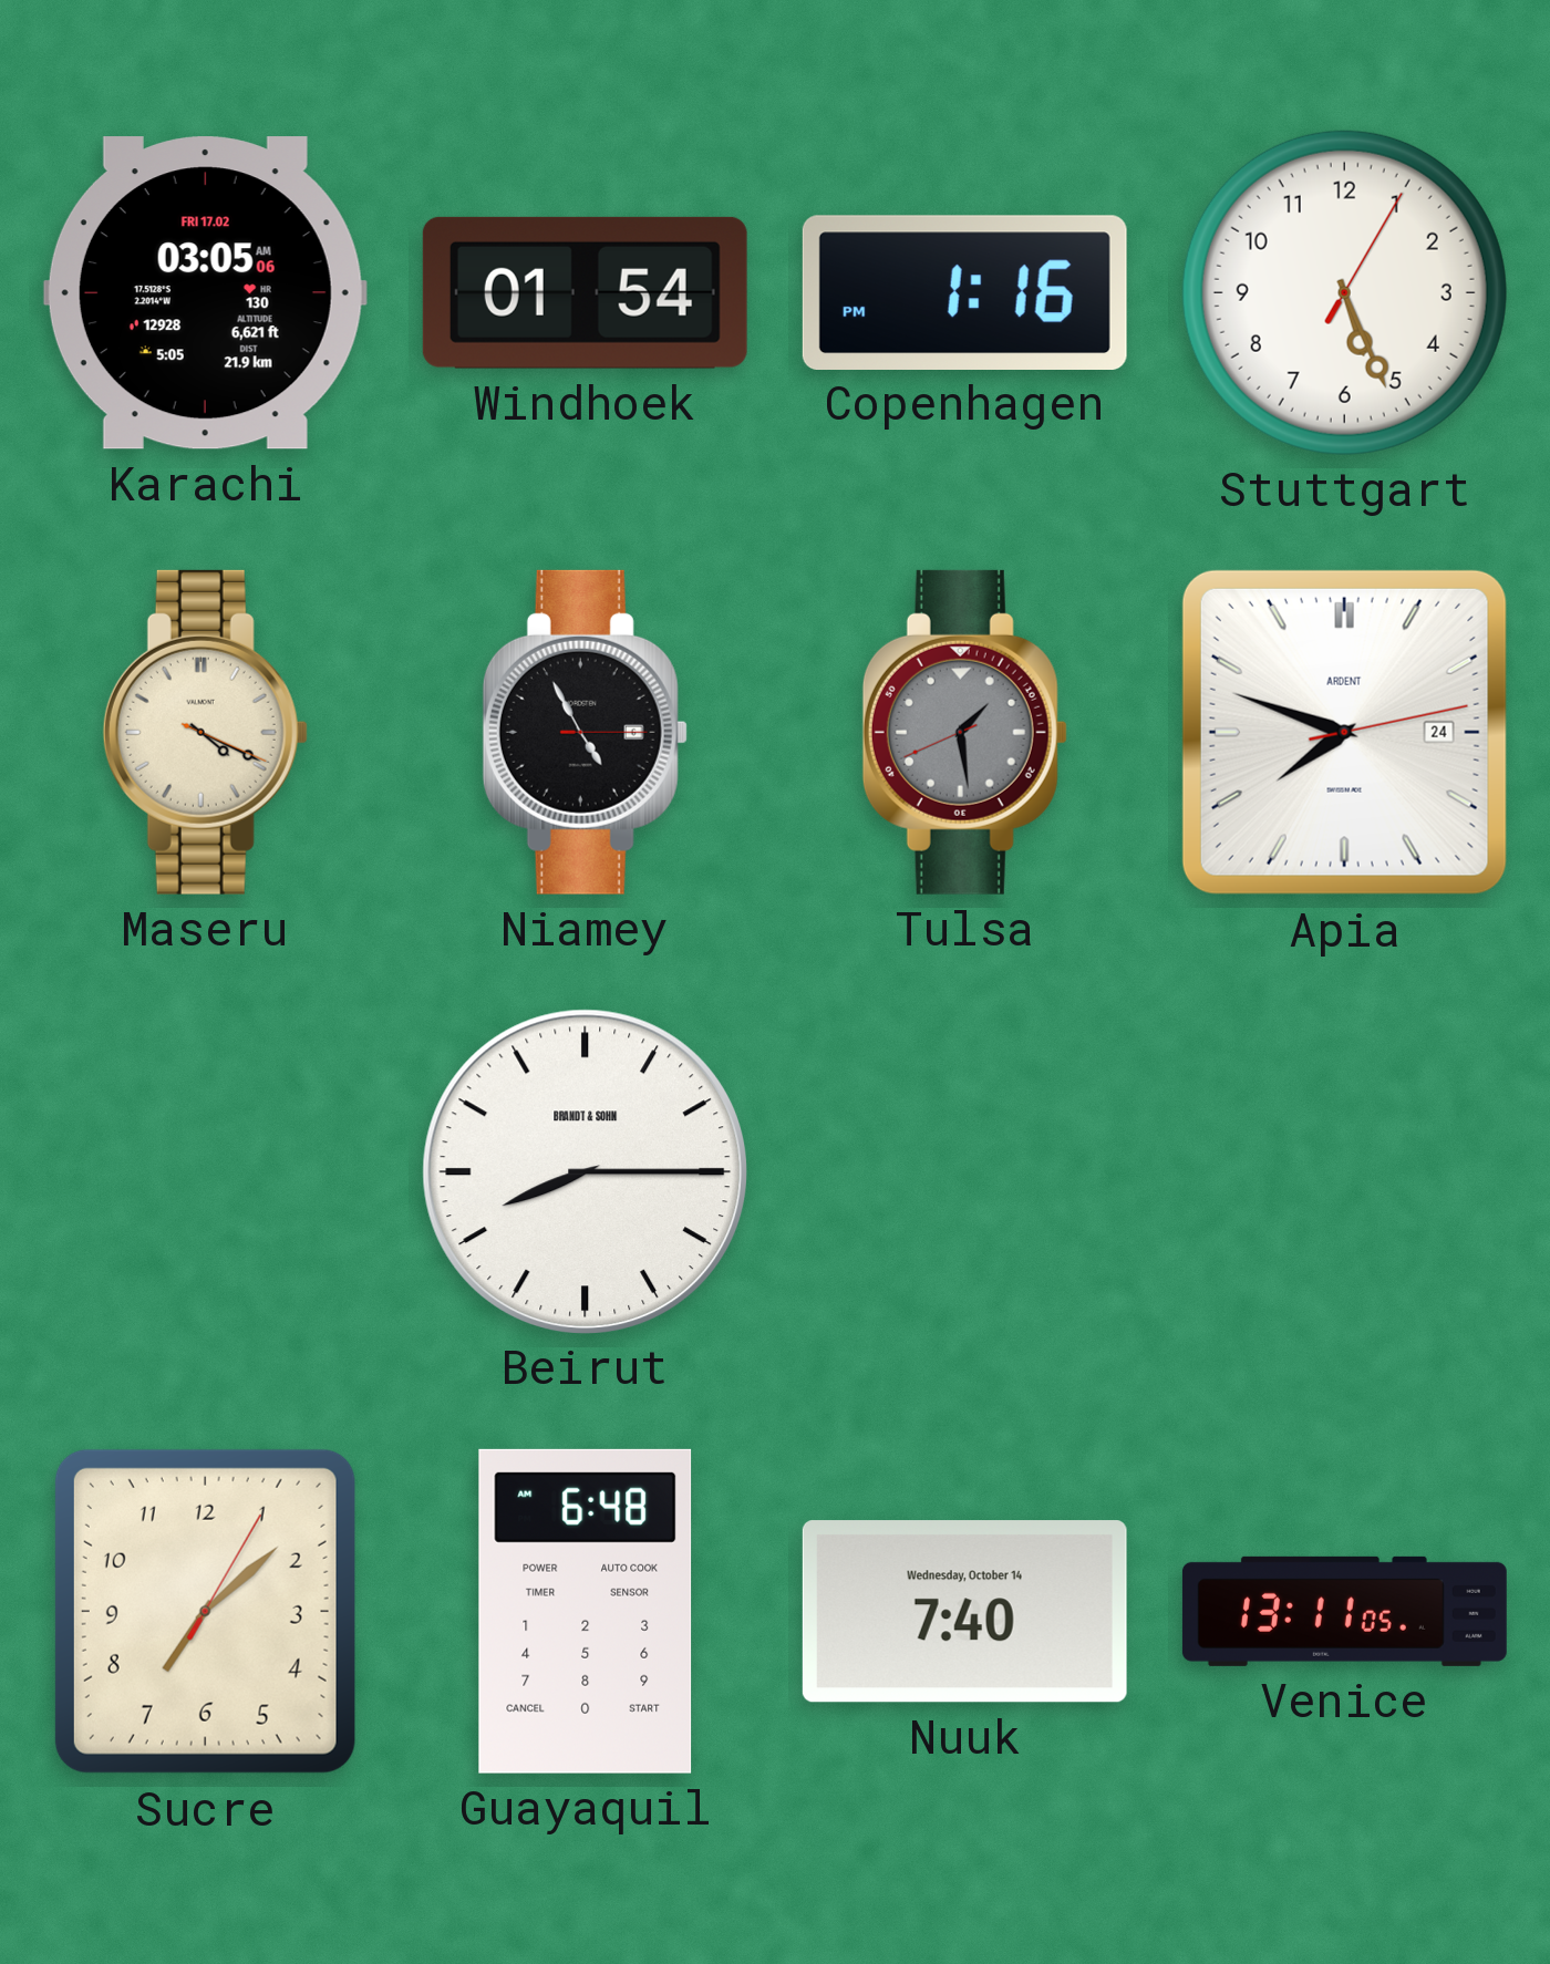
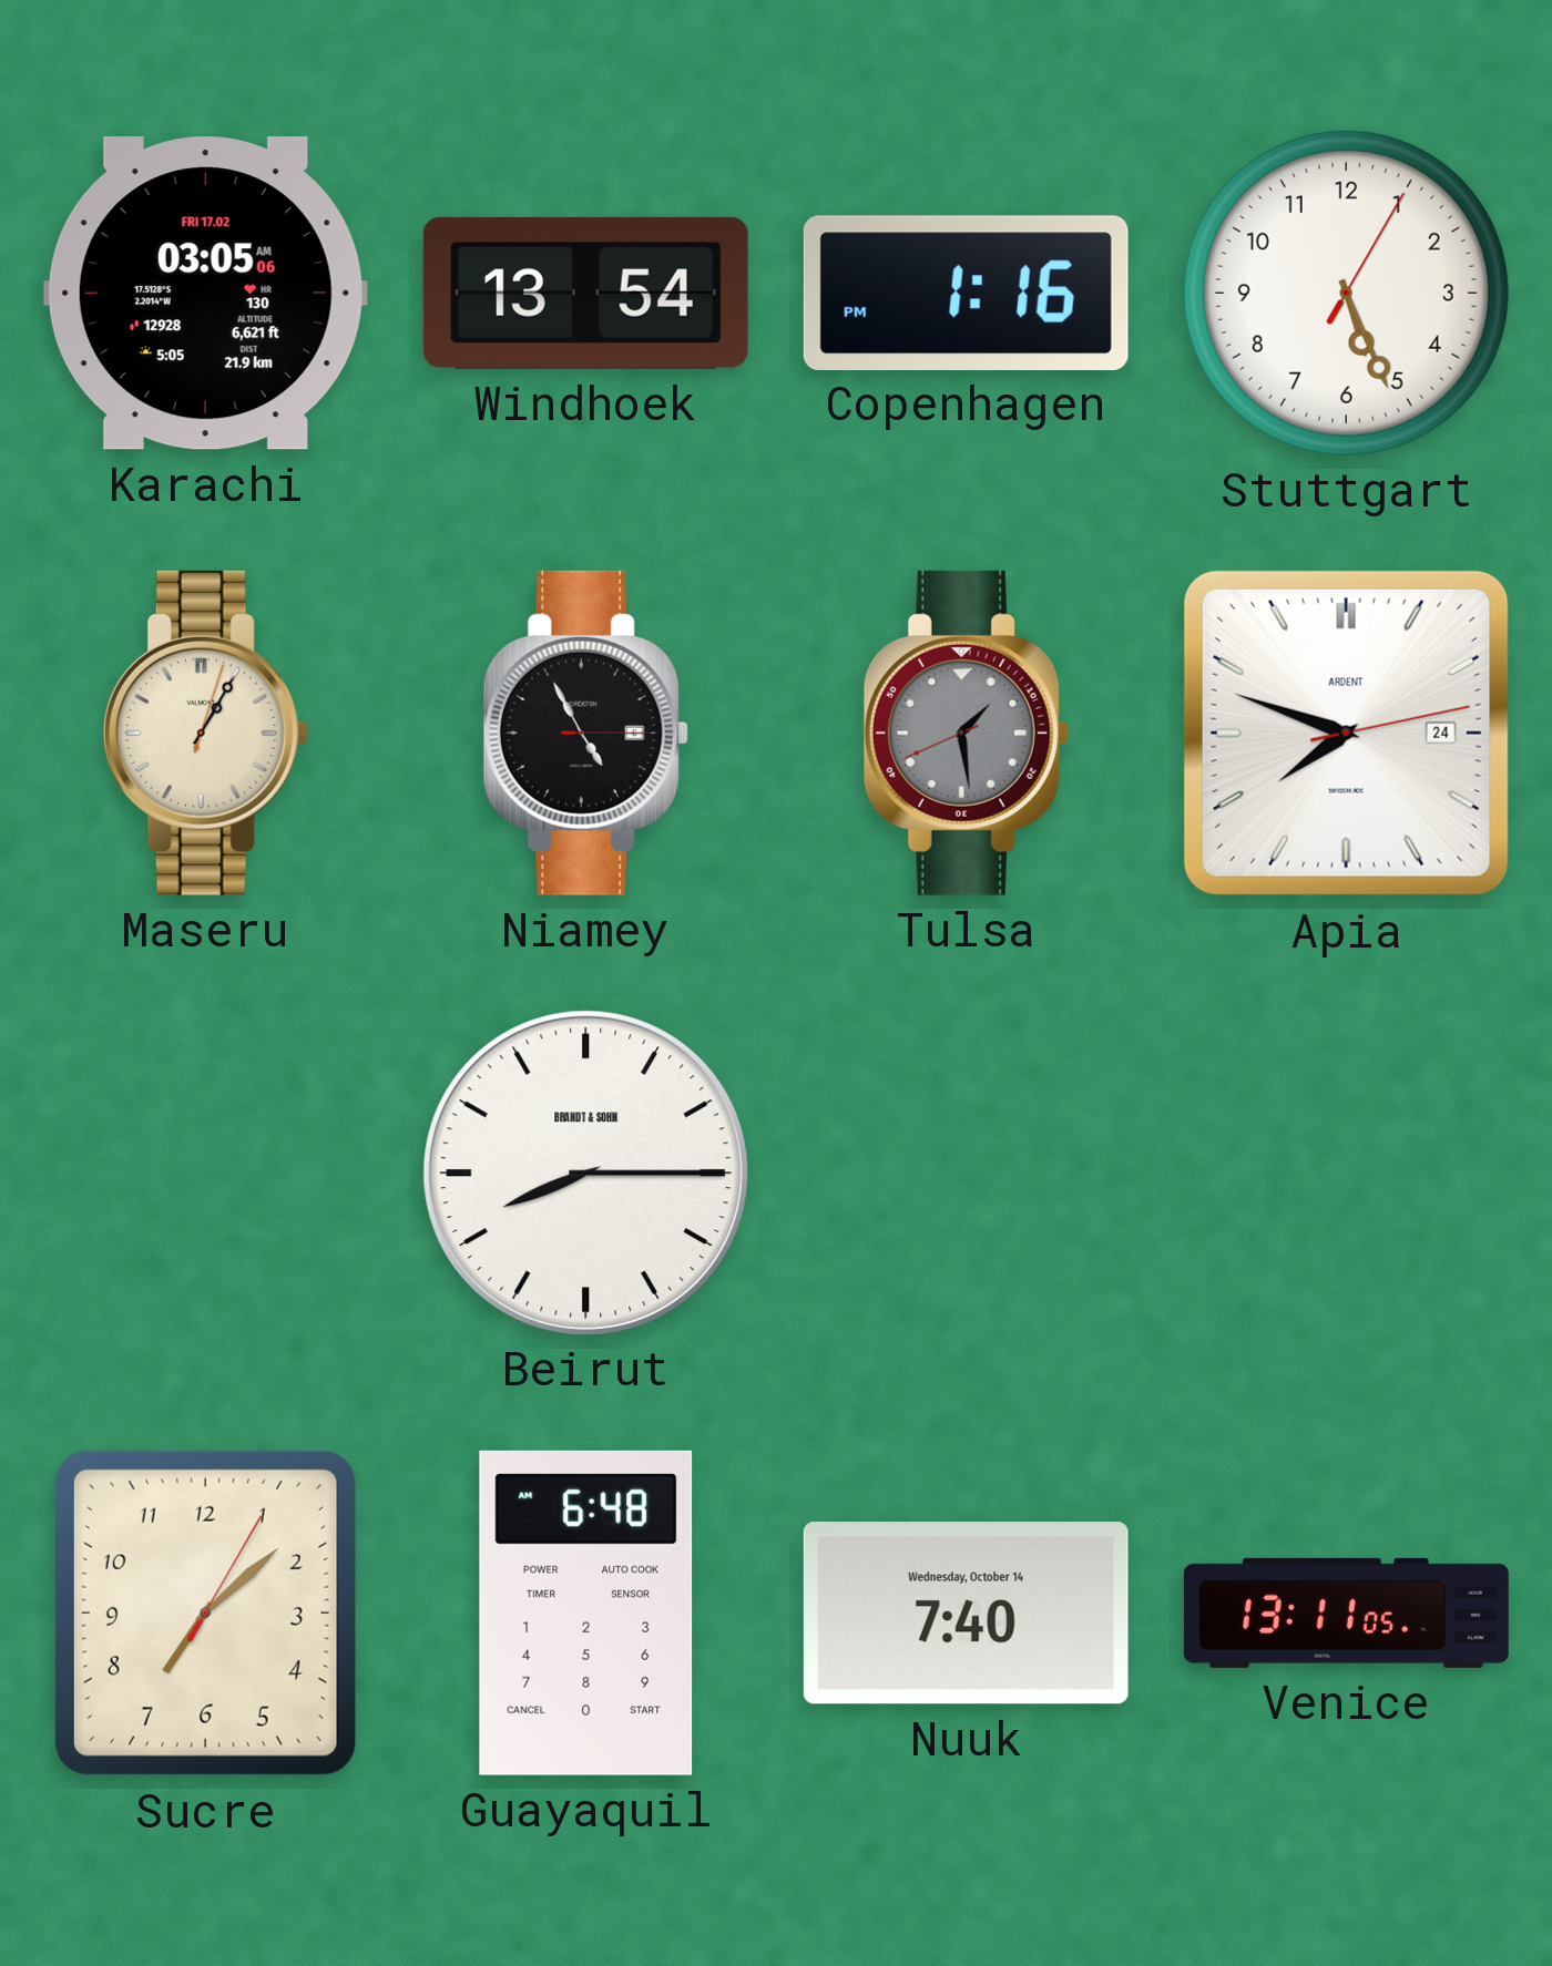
Windhoek: 01:54 -> 13:54
Maseru: 4:19 -> 1:05
